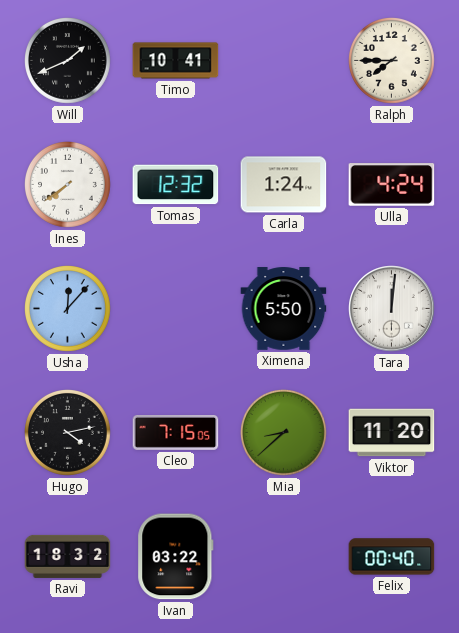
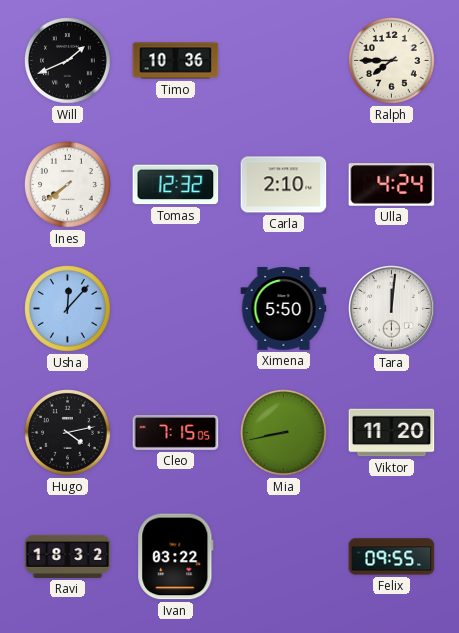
Timo: 10:41 -> 10:36
Carla: 1:24 -> 2:10
Mia: 8:38 -> 8:43
Felix: 00:40 -> 09:55
